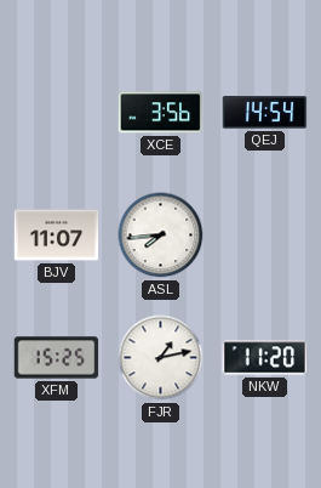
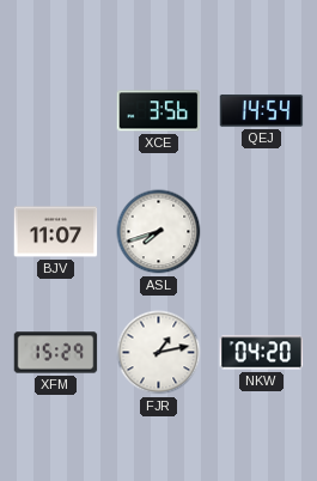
ASL: 7:44 -> 7:42
XFM: 15:25 -> 15:29
NKW: 11:20 -> 04:20
